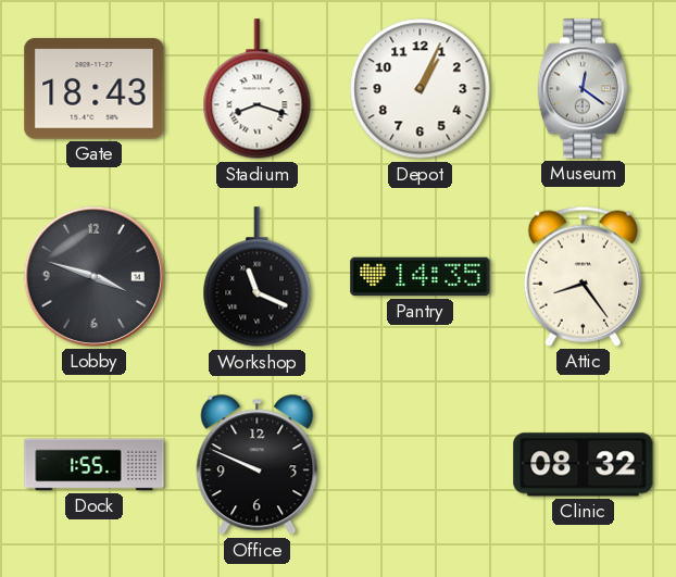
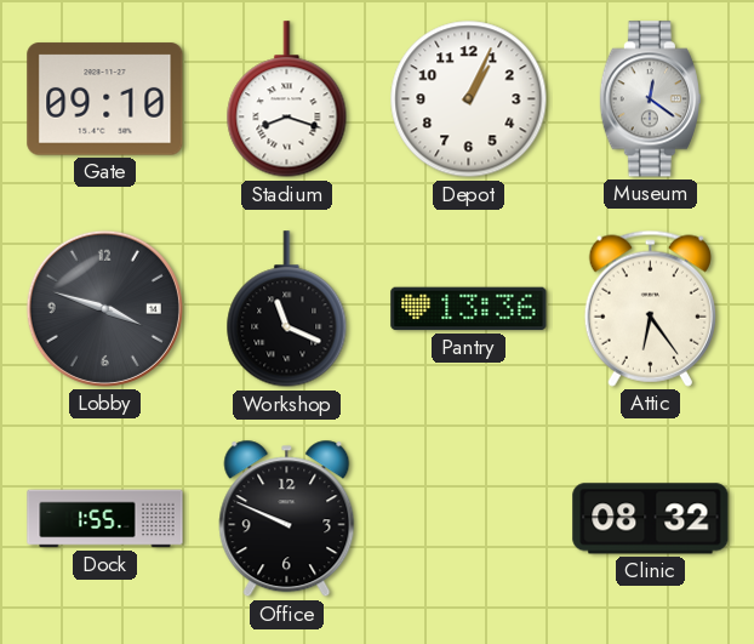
Gate: 18:43 -> 09:10
Pantry: 14:35 -> 13:36
Attic: 8:24 -> 6:24
